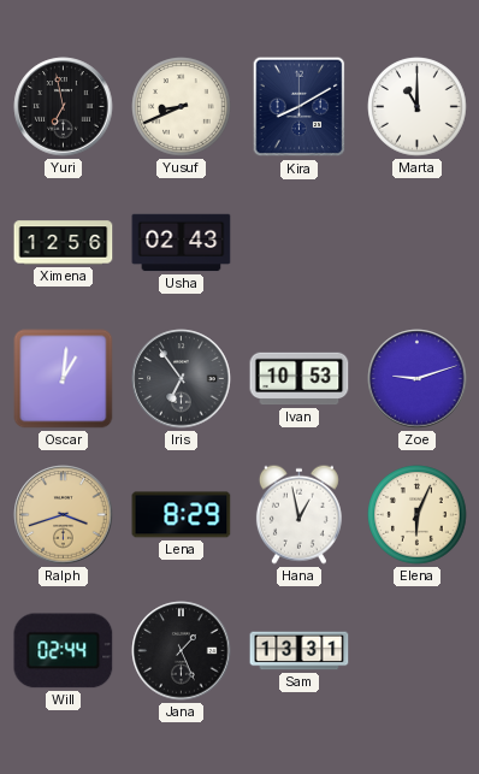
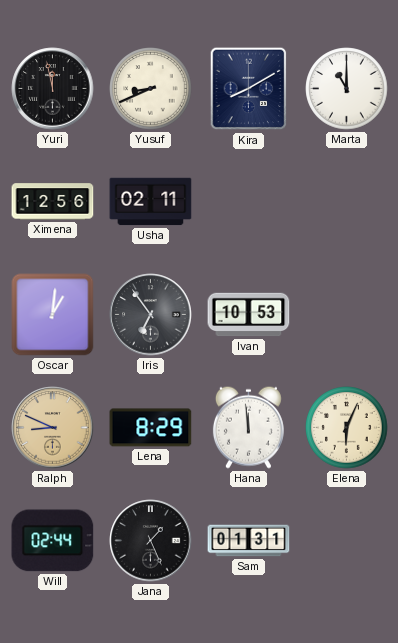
Yuri: 6:58 -> 11:58
Usha: 02:43 -> 02:11
Zoe: 9:12 -> none
Ralph: 3:42 -> 8:49
Hana: 12:58 -> 11:59
Sam: 13:31 -> 01:31
